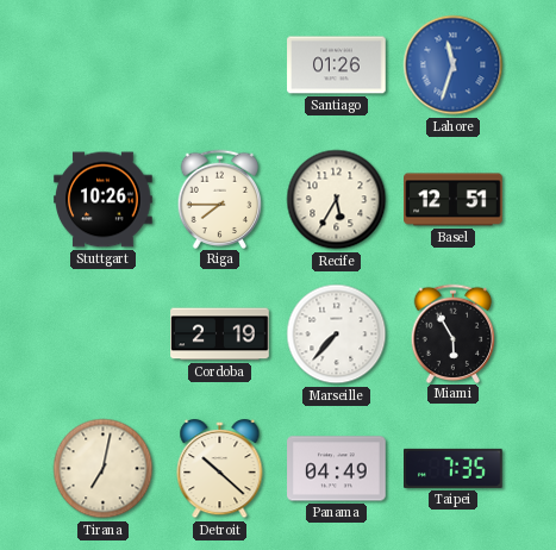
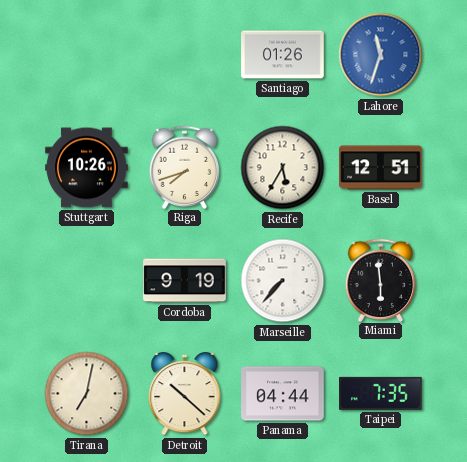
Riga: 7:45 -> 7:42
Cordoba: 2:19 -> 9:19
Miami: 5:55 -> 5:59
Panama: 04:49 -> 04:44
